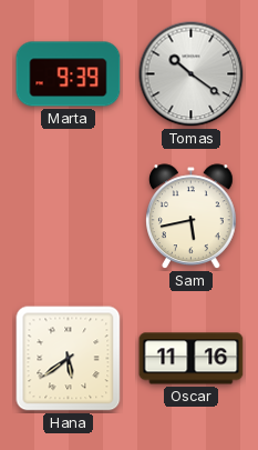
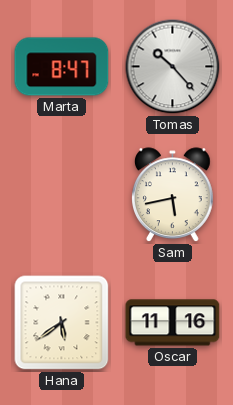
Marta: 9:39 -> 8:47
Tomas: 10:21 -> 10:23
